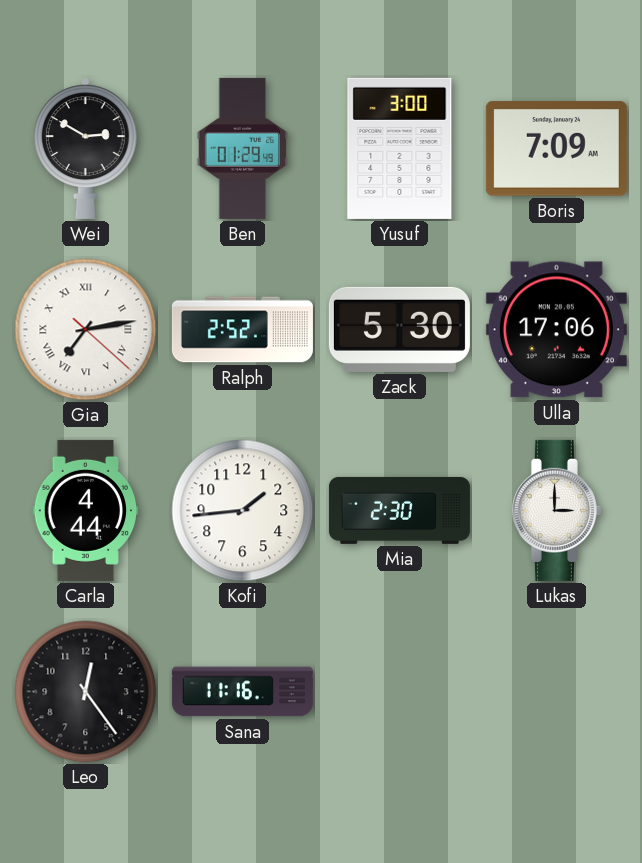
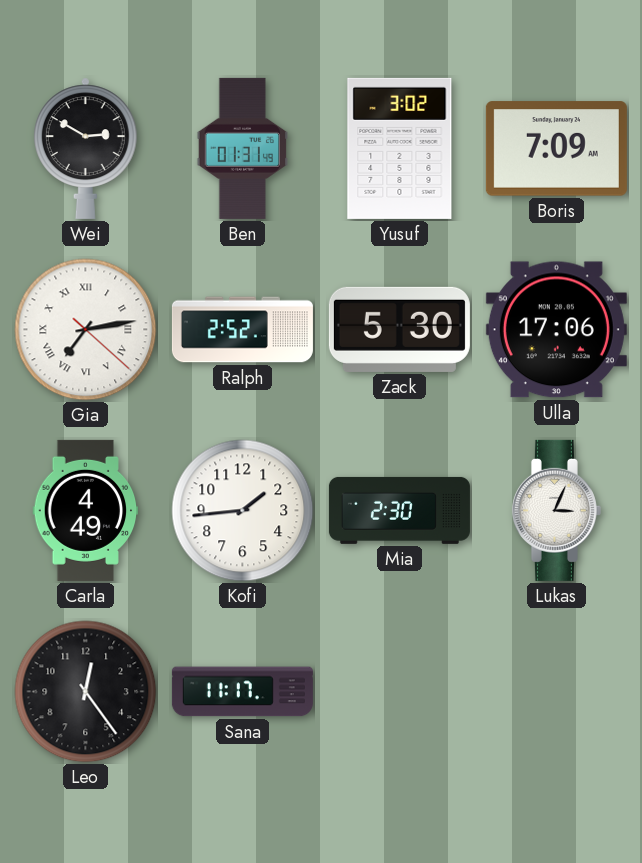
Ben: 01:29 -> 01:31
Yusuf: 3:00 -> 3:02
Carla: 4:44 -> 4:49
Lukas: 3:00 -> 3:04
Sana: 11:16 -> 11:17
